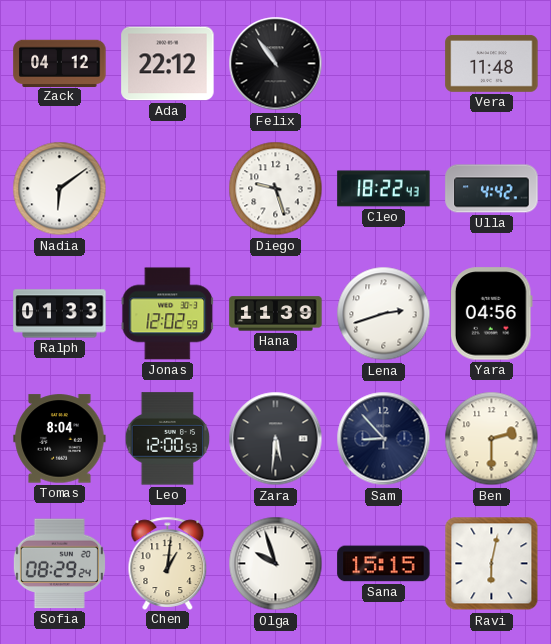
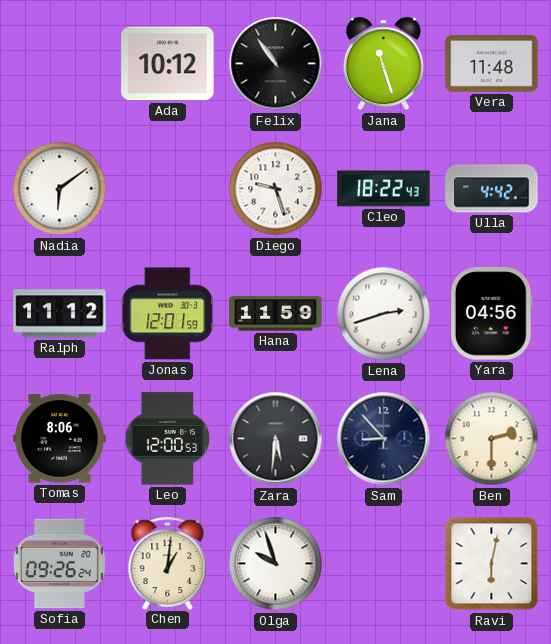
Zack: 04:12 -> none
Ada: 22:12 -> 10:12
Jana: none -> 11:27
Ralph: 01:33 -> 11:12
Jonas: 12:02 -> 12:01
Hana: 11:39 -> 11:59
Tomas: 8:04 -> 8:06
Sofia: 08:29 -> 09:26
Sana: 15:15 -> none
